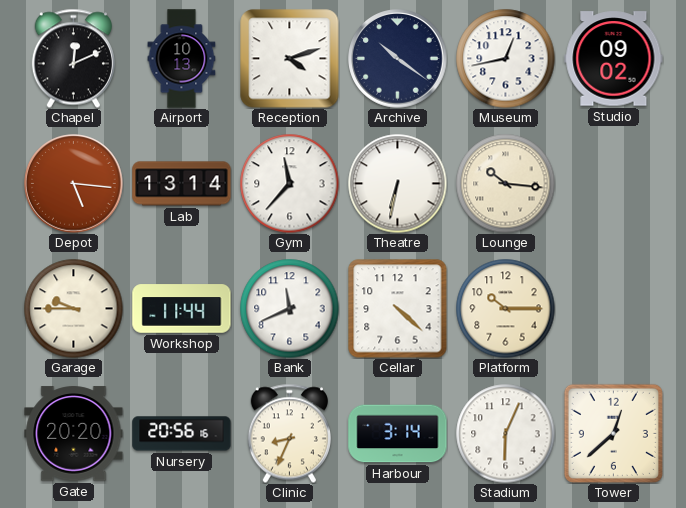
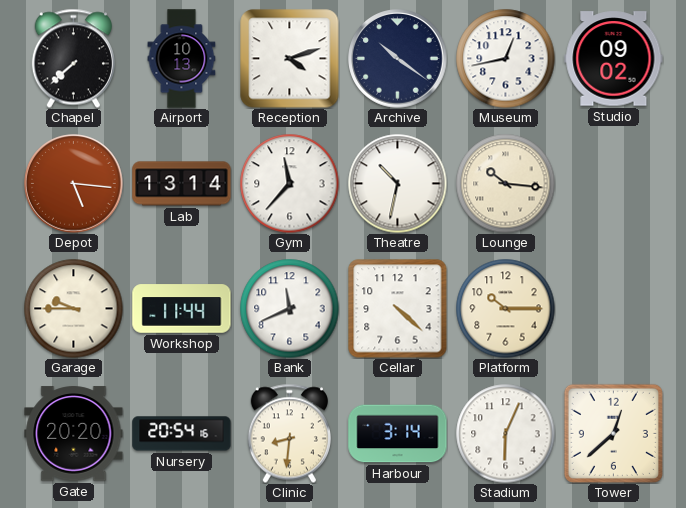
Chapel: 12:11 -> 7:38
Theatre: 6:32 -> 10:32
Nursery: 20:56 -> 20:54
Clinic: 8:34 -> 8:31
